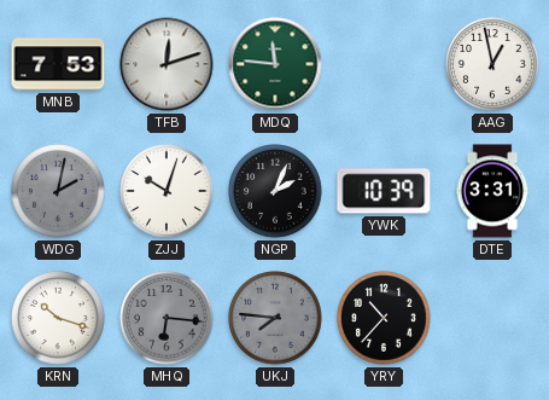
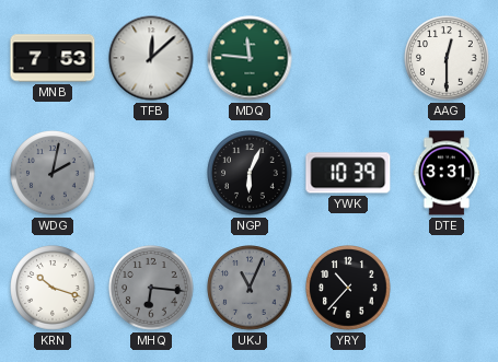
TFB: 12:12 -> 12:08
AAG: 12:58 -> 12:30
ZJJ: 10:03 -> none
NGP: 2:04 -> 6:04
UKJ: 7:46 -> 11:04
